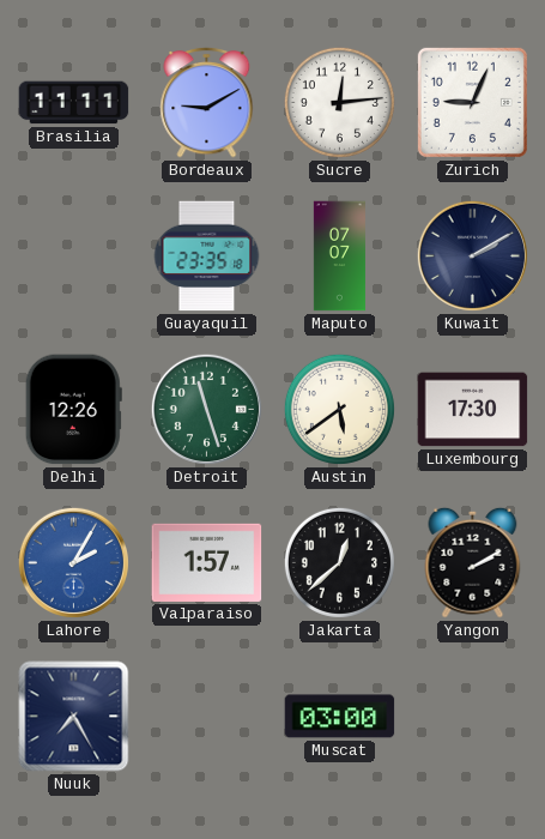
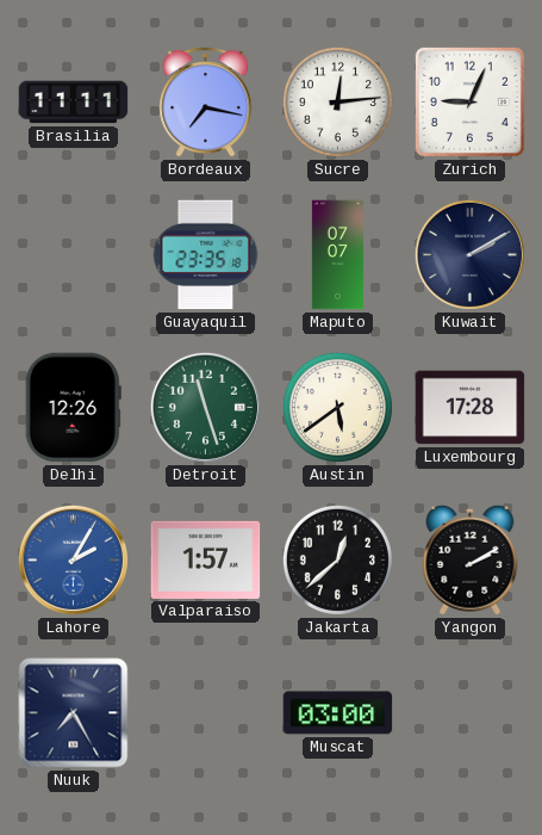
Bordeaux: 9:10 -> 7:17
Luxembourg: 17:30 -> 17:28
